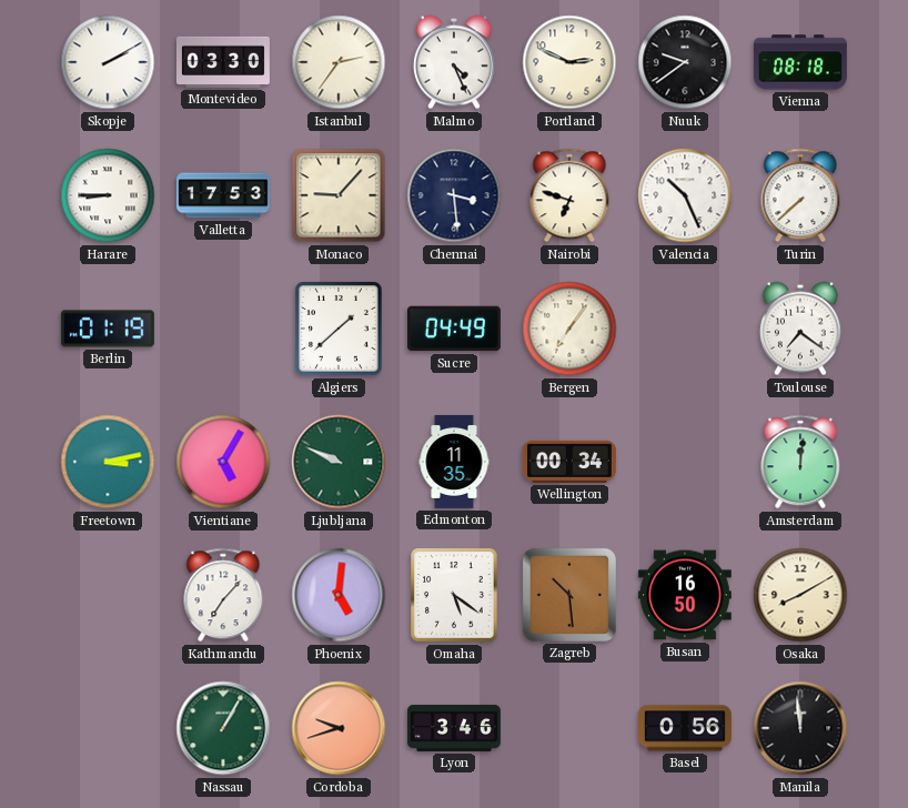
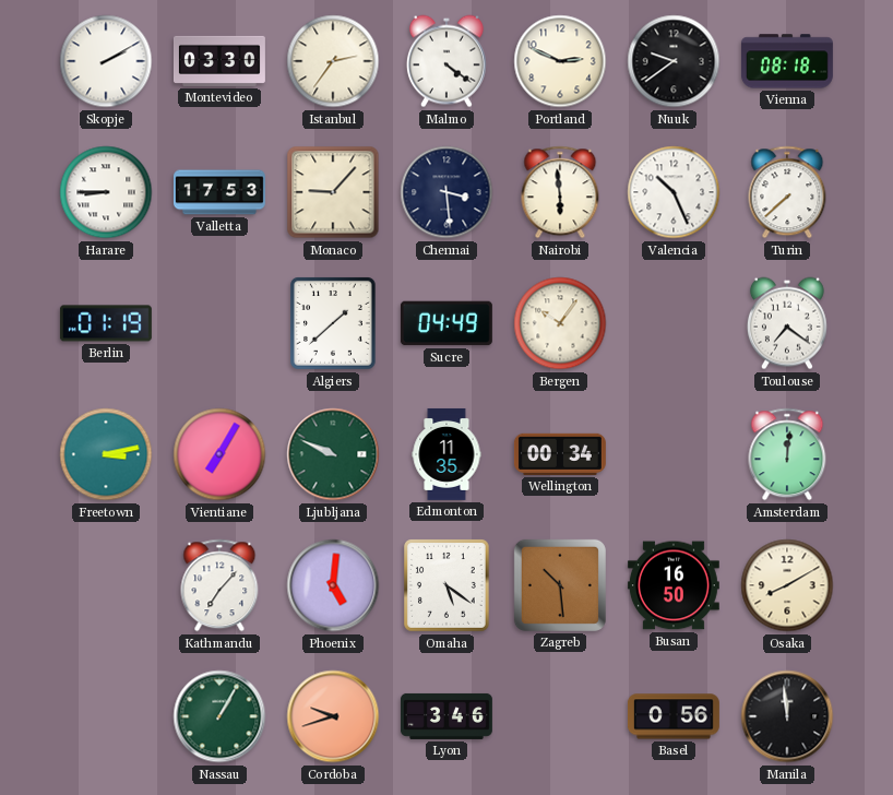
Malmo: 4:26 -> 4:21
Nairobi: 6:48 -> 5:59
Bergen: 7:06 -> 10:06
Vientiane: 5:05 -> 7:05
